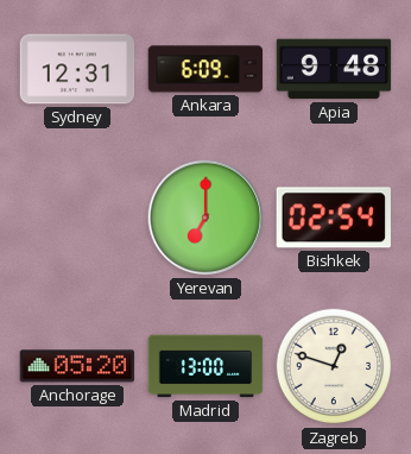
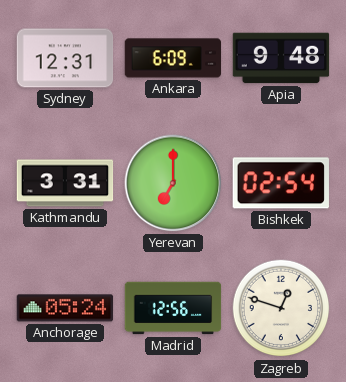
Kathmandu: none -> 3:31
Anchorage: 05:20 -> 05:24
Madrid: 13:00 -> 12:56
